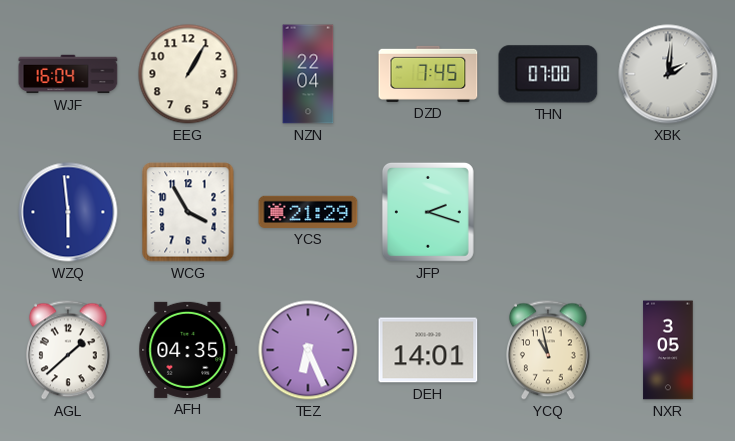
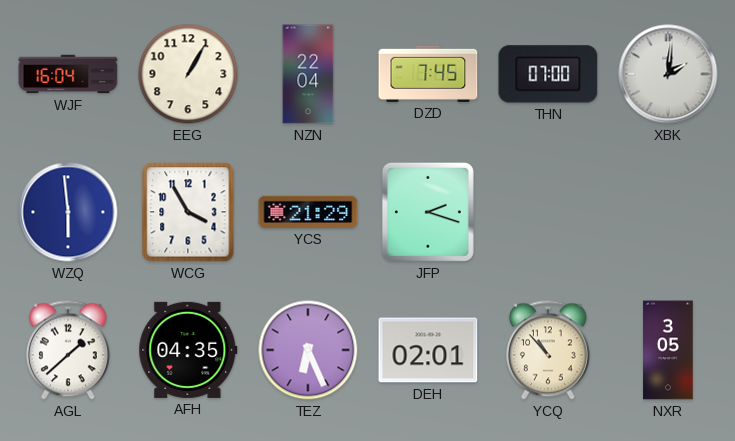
DEH: 14:01 -> 02:01
YCQ: 10:58 -> 10:53
